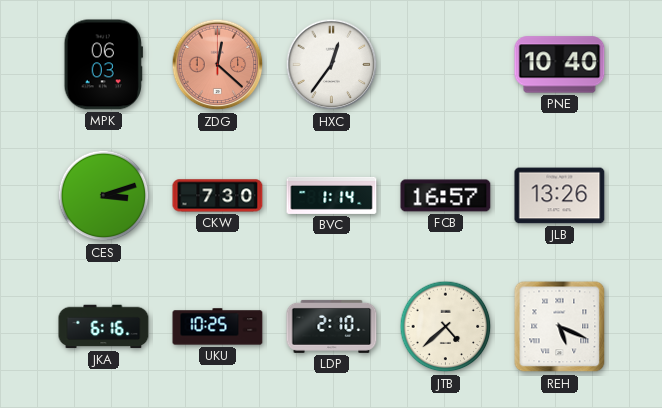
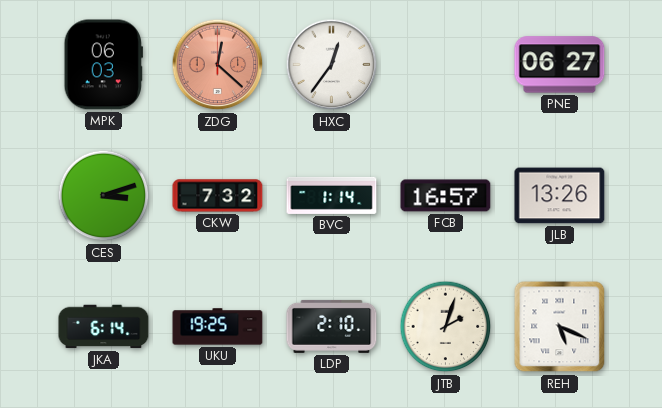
PNE: 10:40 -> 06:27
CKW: 7:30 -> 7:32
JKA: 6:16 -> 6:14
UKU: 10:25 -> 19:25
JTB: 4:38 -> 2:03
